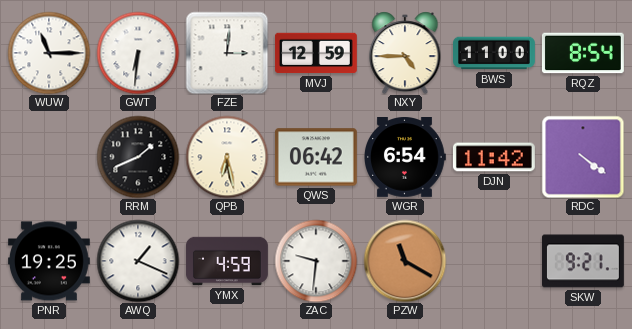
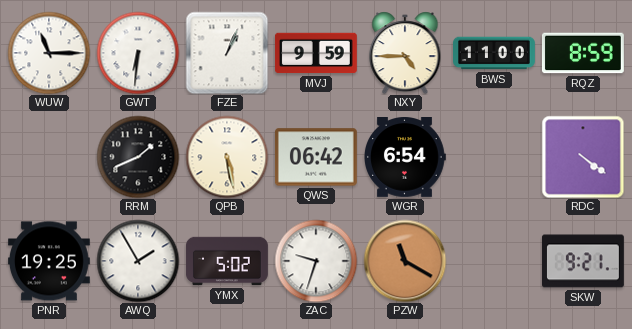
FZE: 3:01 -> 1:04
MVJ: 12:59 -> 9:59
RQZ: 8:54 -> 8:59
QPB: 6:28 -> 5:28
DJN: 11:42 -> none
AWQ: 1:19 -> 1:55
YMX: 4:59 -> 5:02
ZAC: 9:31 -> 9:33
